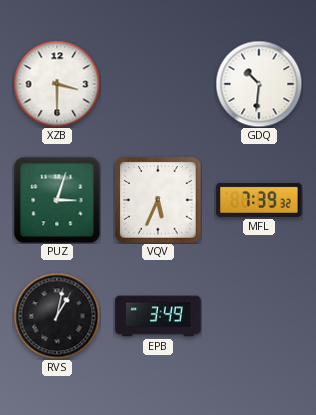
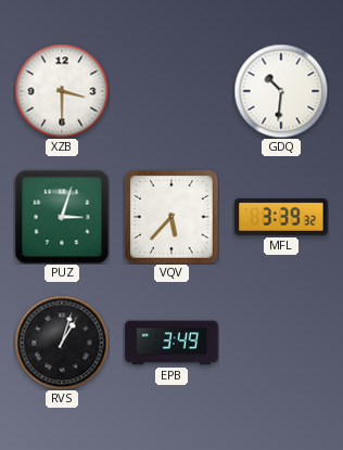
VQV: 5:34 -> 5:37
MFL: 7:39 -> 3:39
RVS: 1:02 -> 1:03
